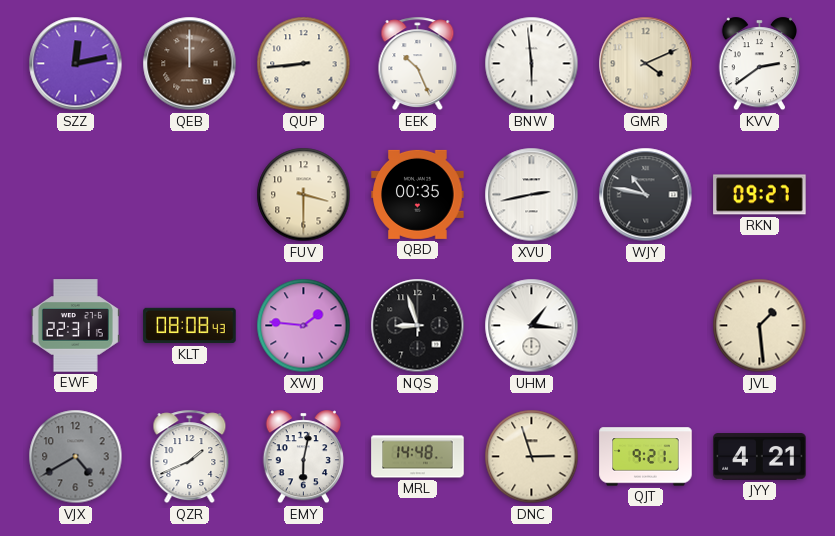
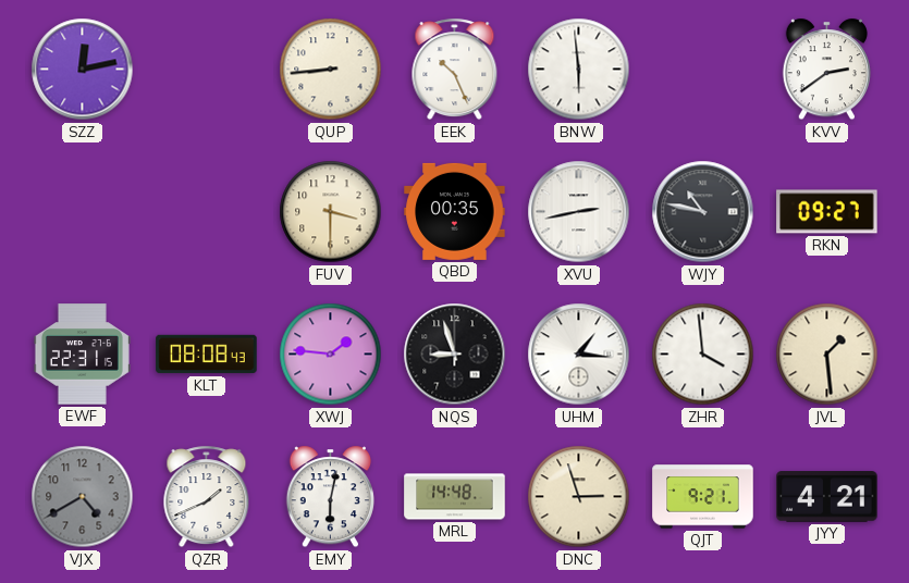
QEB: 12:00 -> none
GMR: 4:11 -> none
ZHR: none -> 3:59
